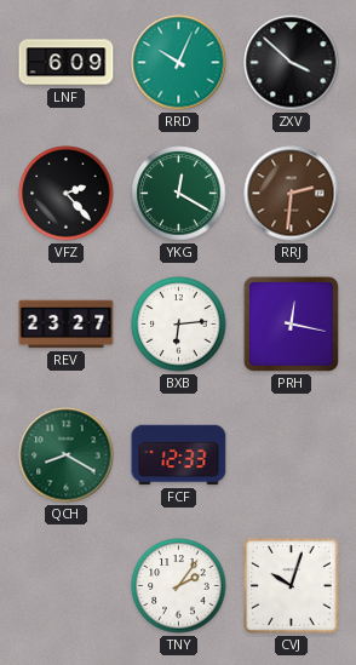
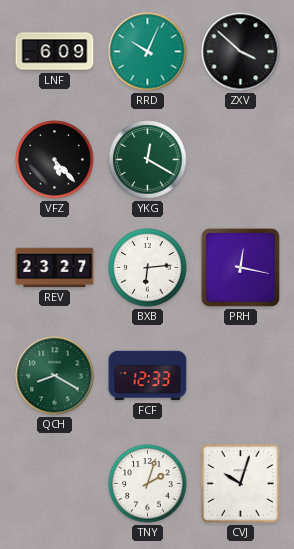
VFZ: 2:23 -> 5:23
RRJ: 2:31 -> none
TNY: 2:06 -> 2:03
